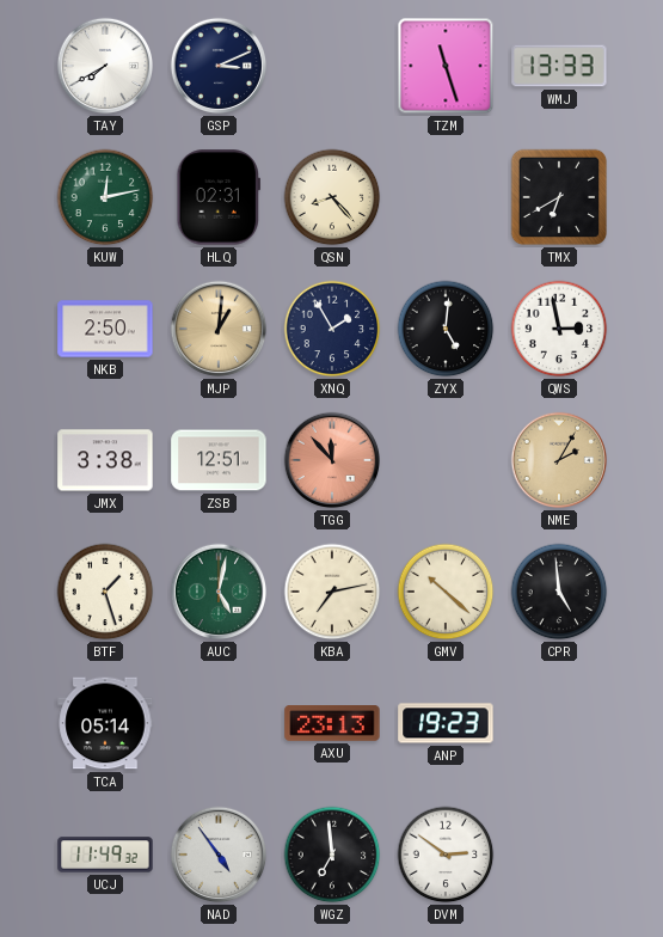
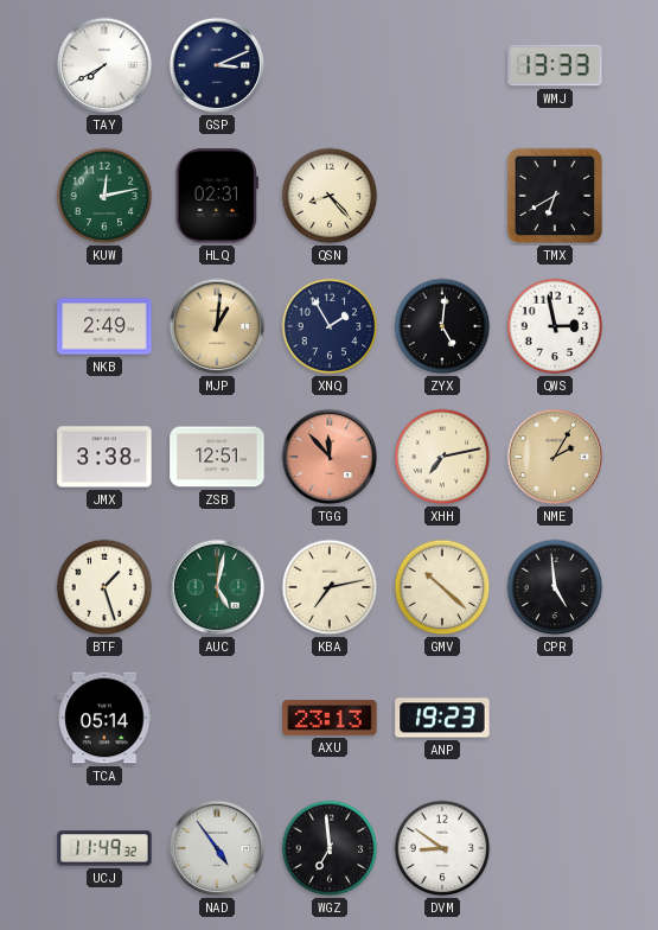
TZM: 11:27 -> none
NKB: 2:50 -> 2:49
XHH: none -> 7:13
DVM: 2:51 -> 8:51
